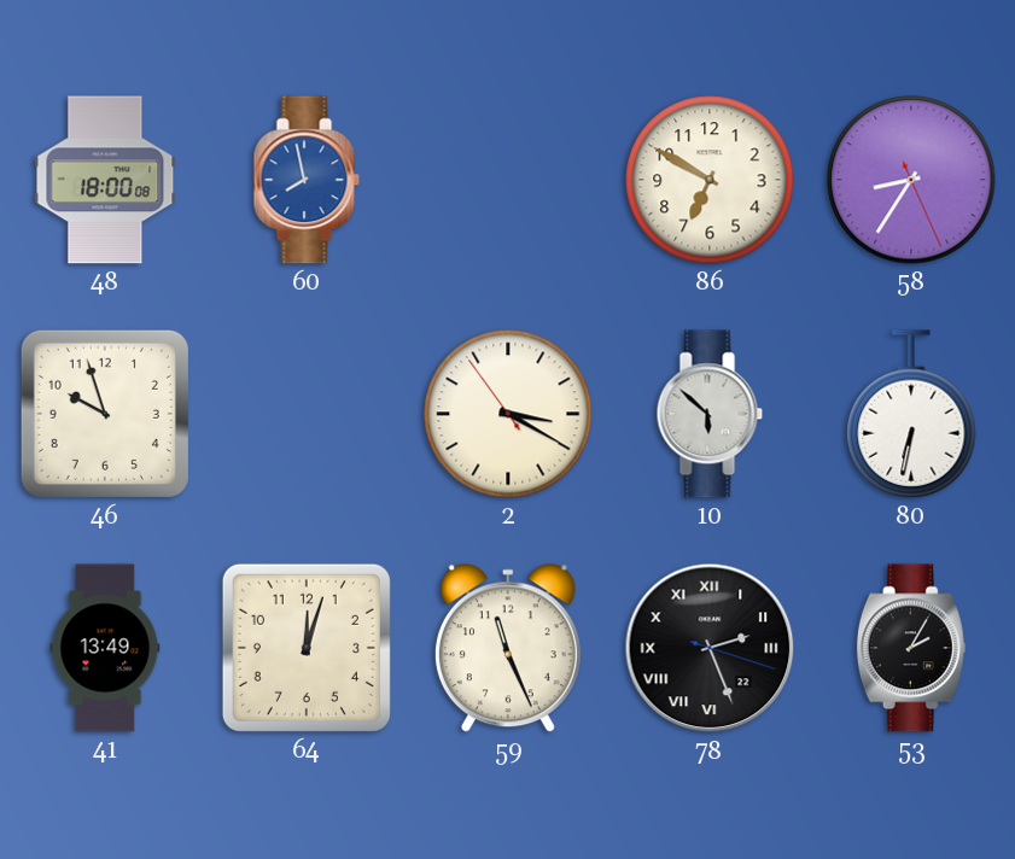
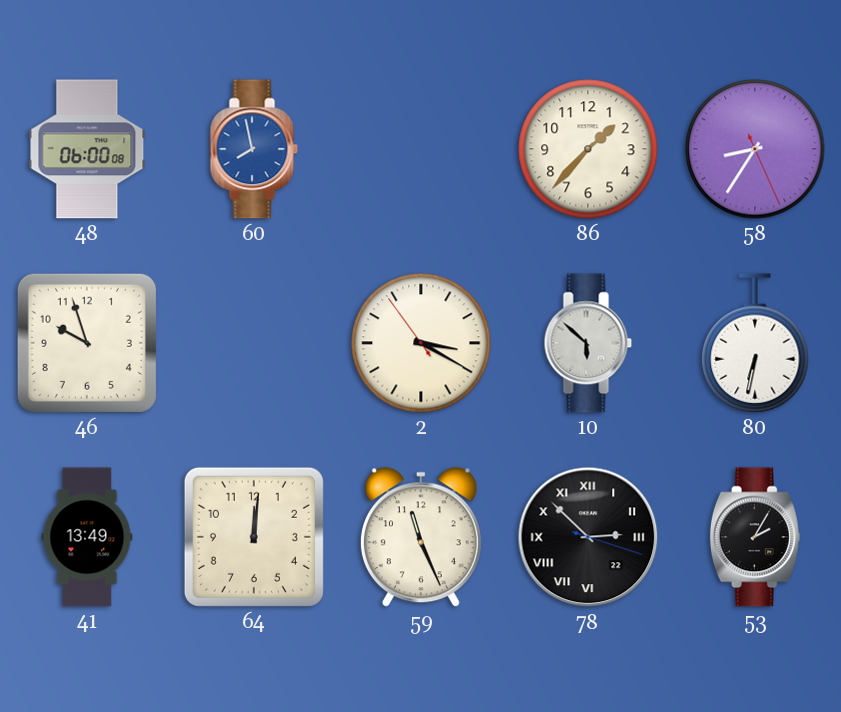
48: 18:00 -> 06:00
86: 6:50 -> 1:37
64: 12:03 -> 12:01
78: 2:26 -> 2:52
